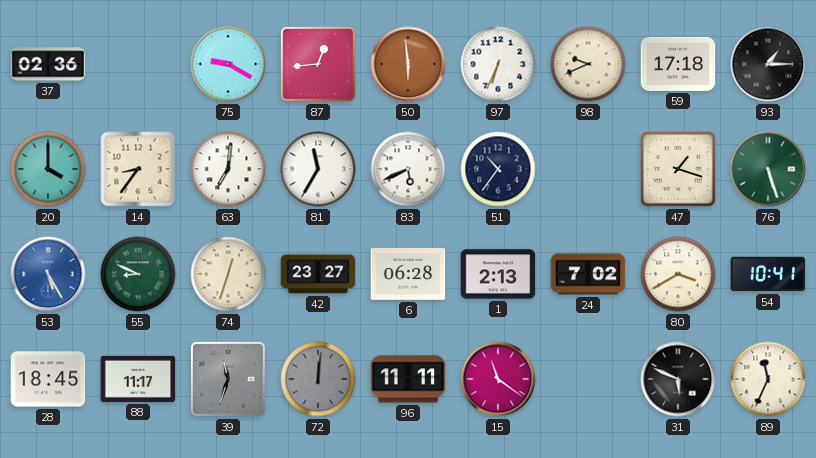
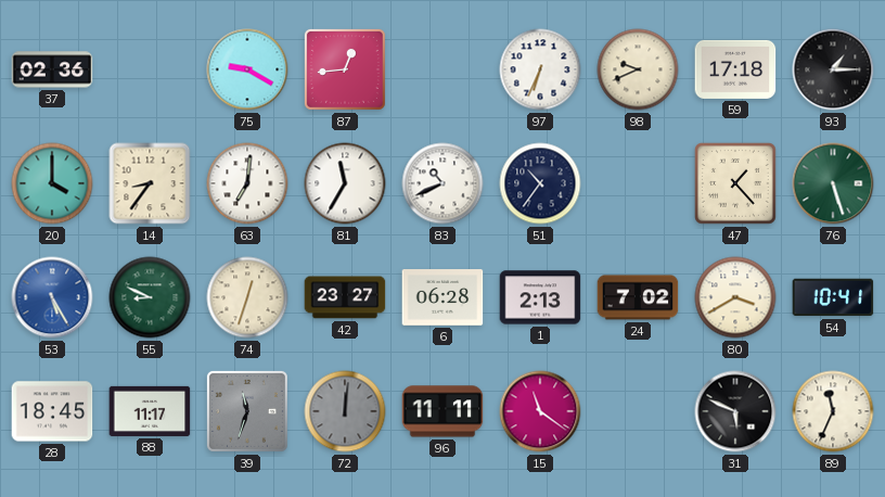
50: 5:59 -> none
83: 5:41 -> 10:41
47: 1:18 -> 1:23
